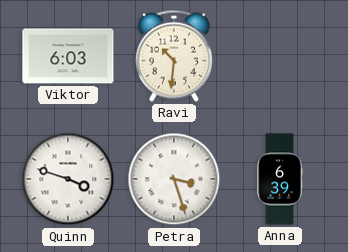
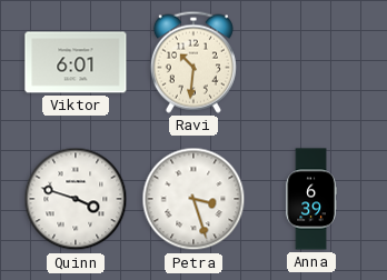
Viktor: 6:03 -> 6:01
